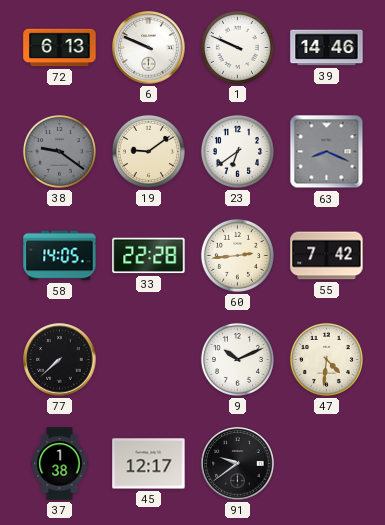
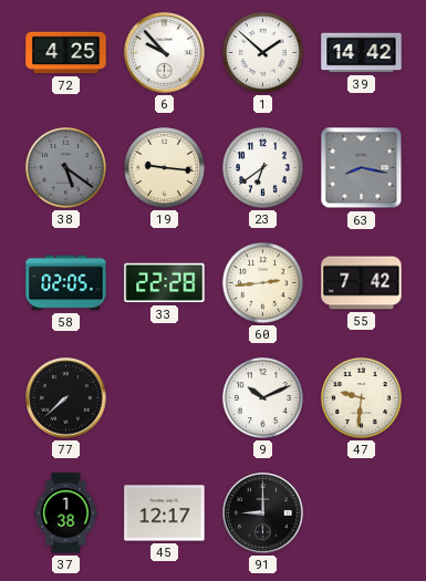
72: 6:13 -> 4:25
6: 9:49 -> 9:53
1: 9:49 -> 1:52
39: 14:46 -> 14:42
38: 9:21 -> 5:21
19: 9:09 -> 9:16
63: 8:19 -> 8:17
58: 14:05 -> 02:05
47: 4:31 -> 9:31
91: 9:39 -> 9:00
